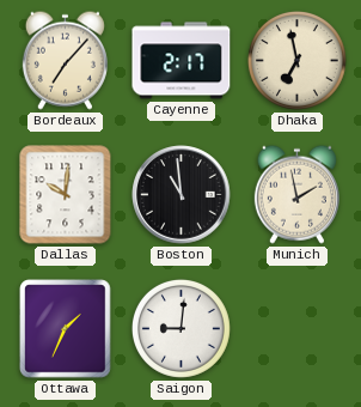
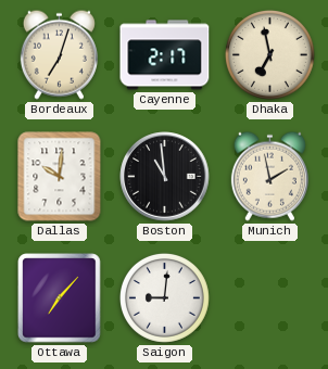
Bordeaux: 7:07 -> 7:03
Ottawa: 1:34 -> 7:07
